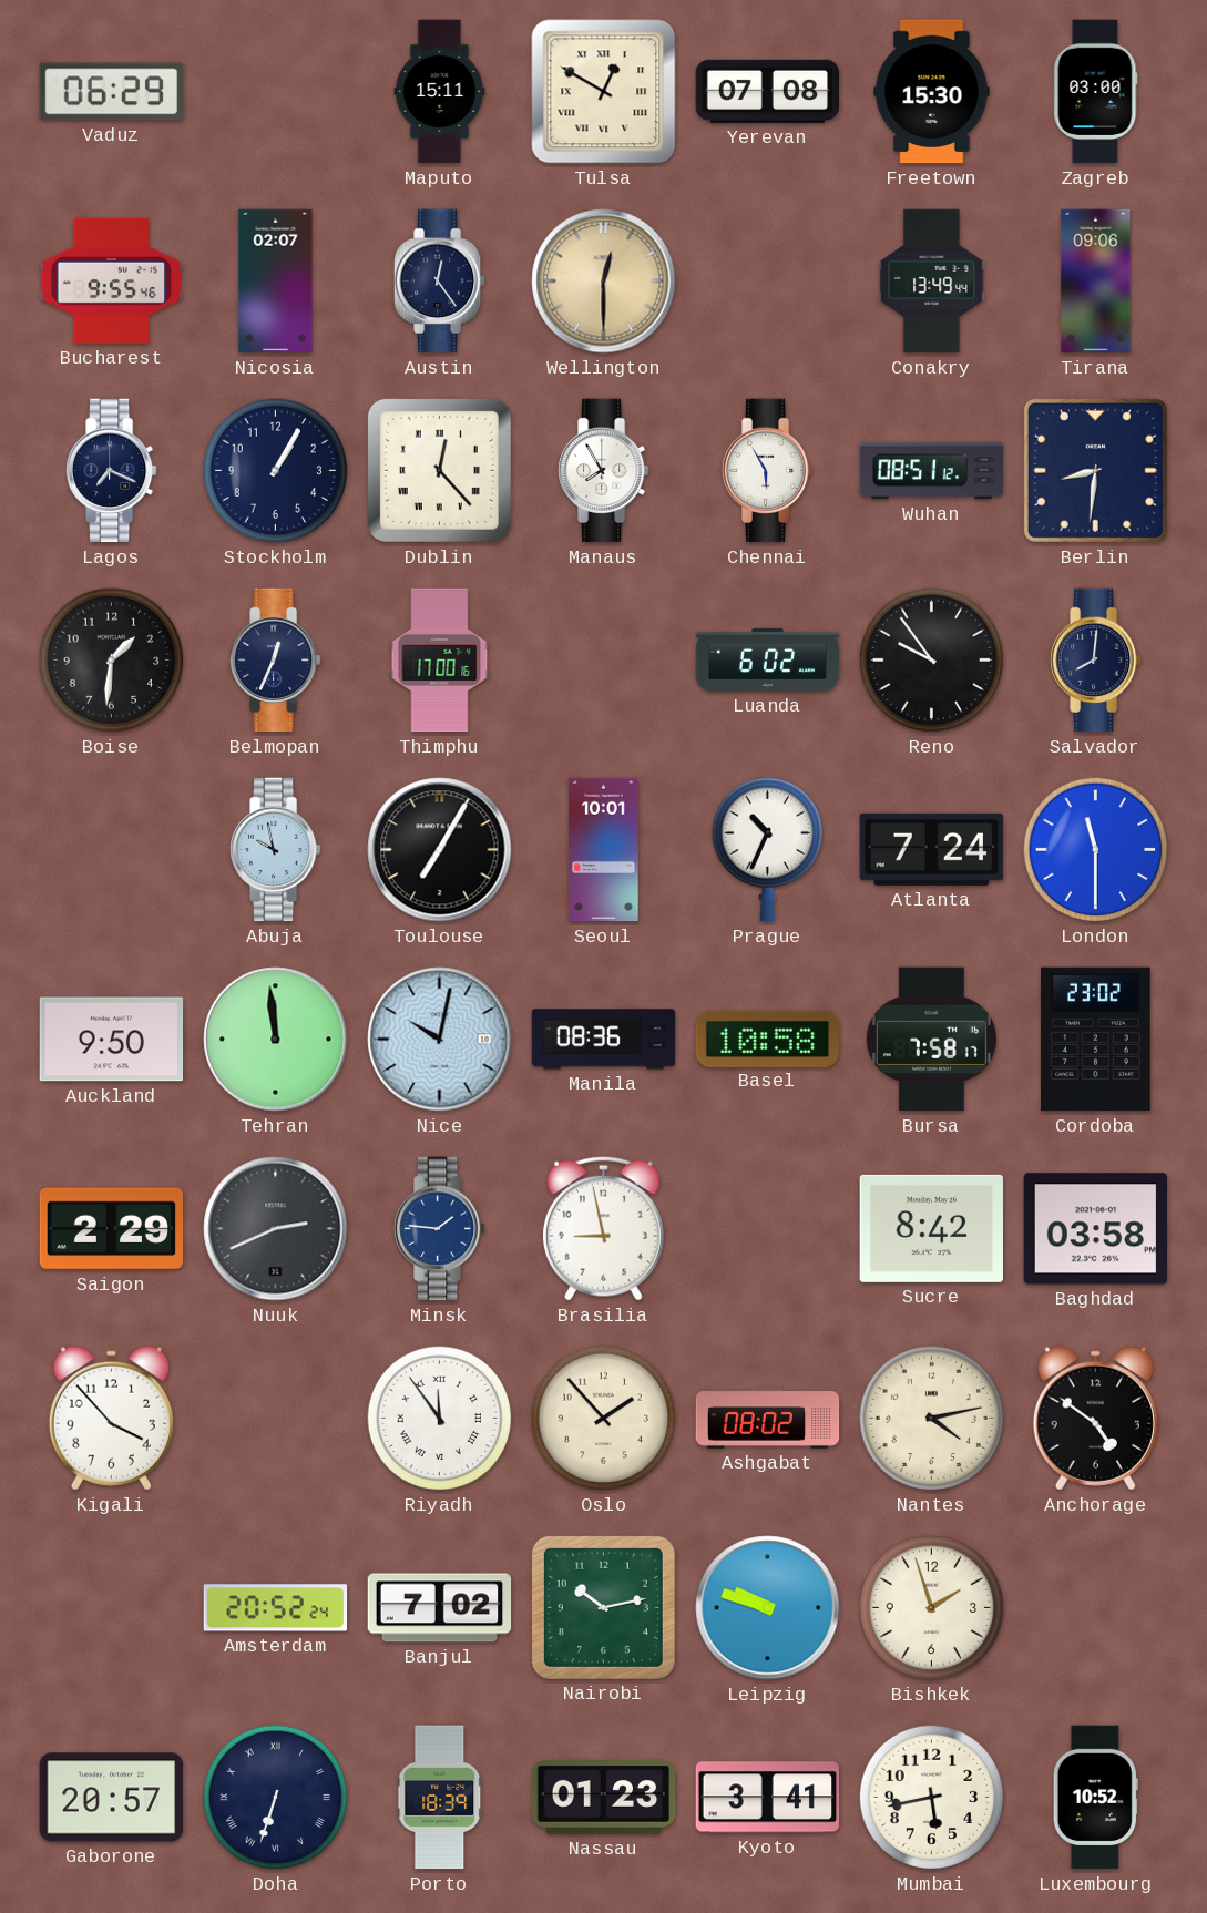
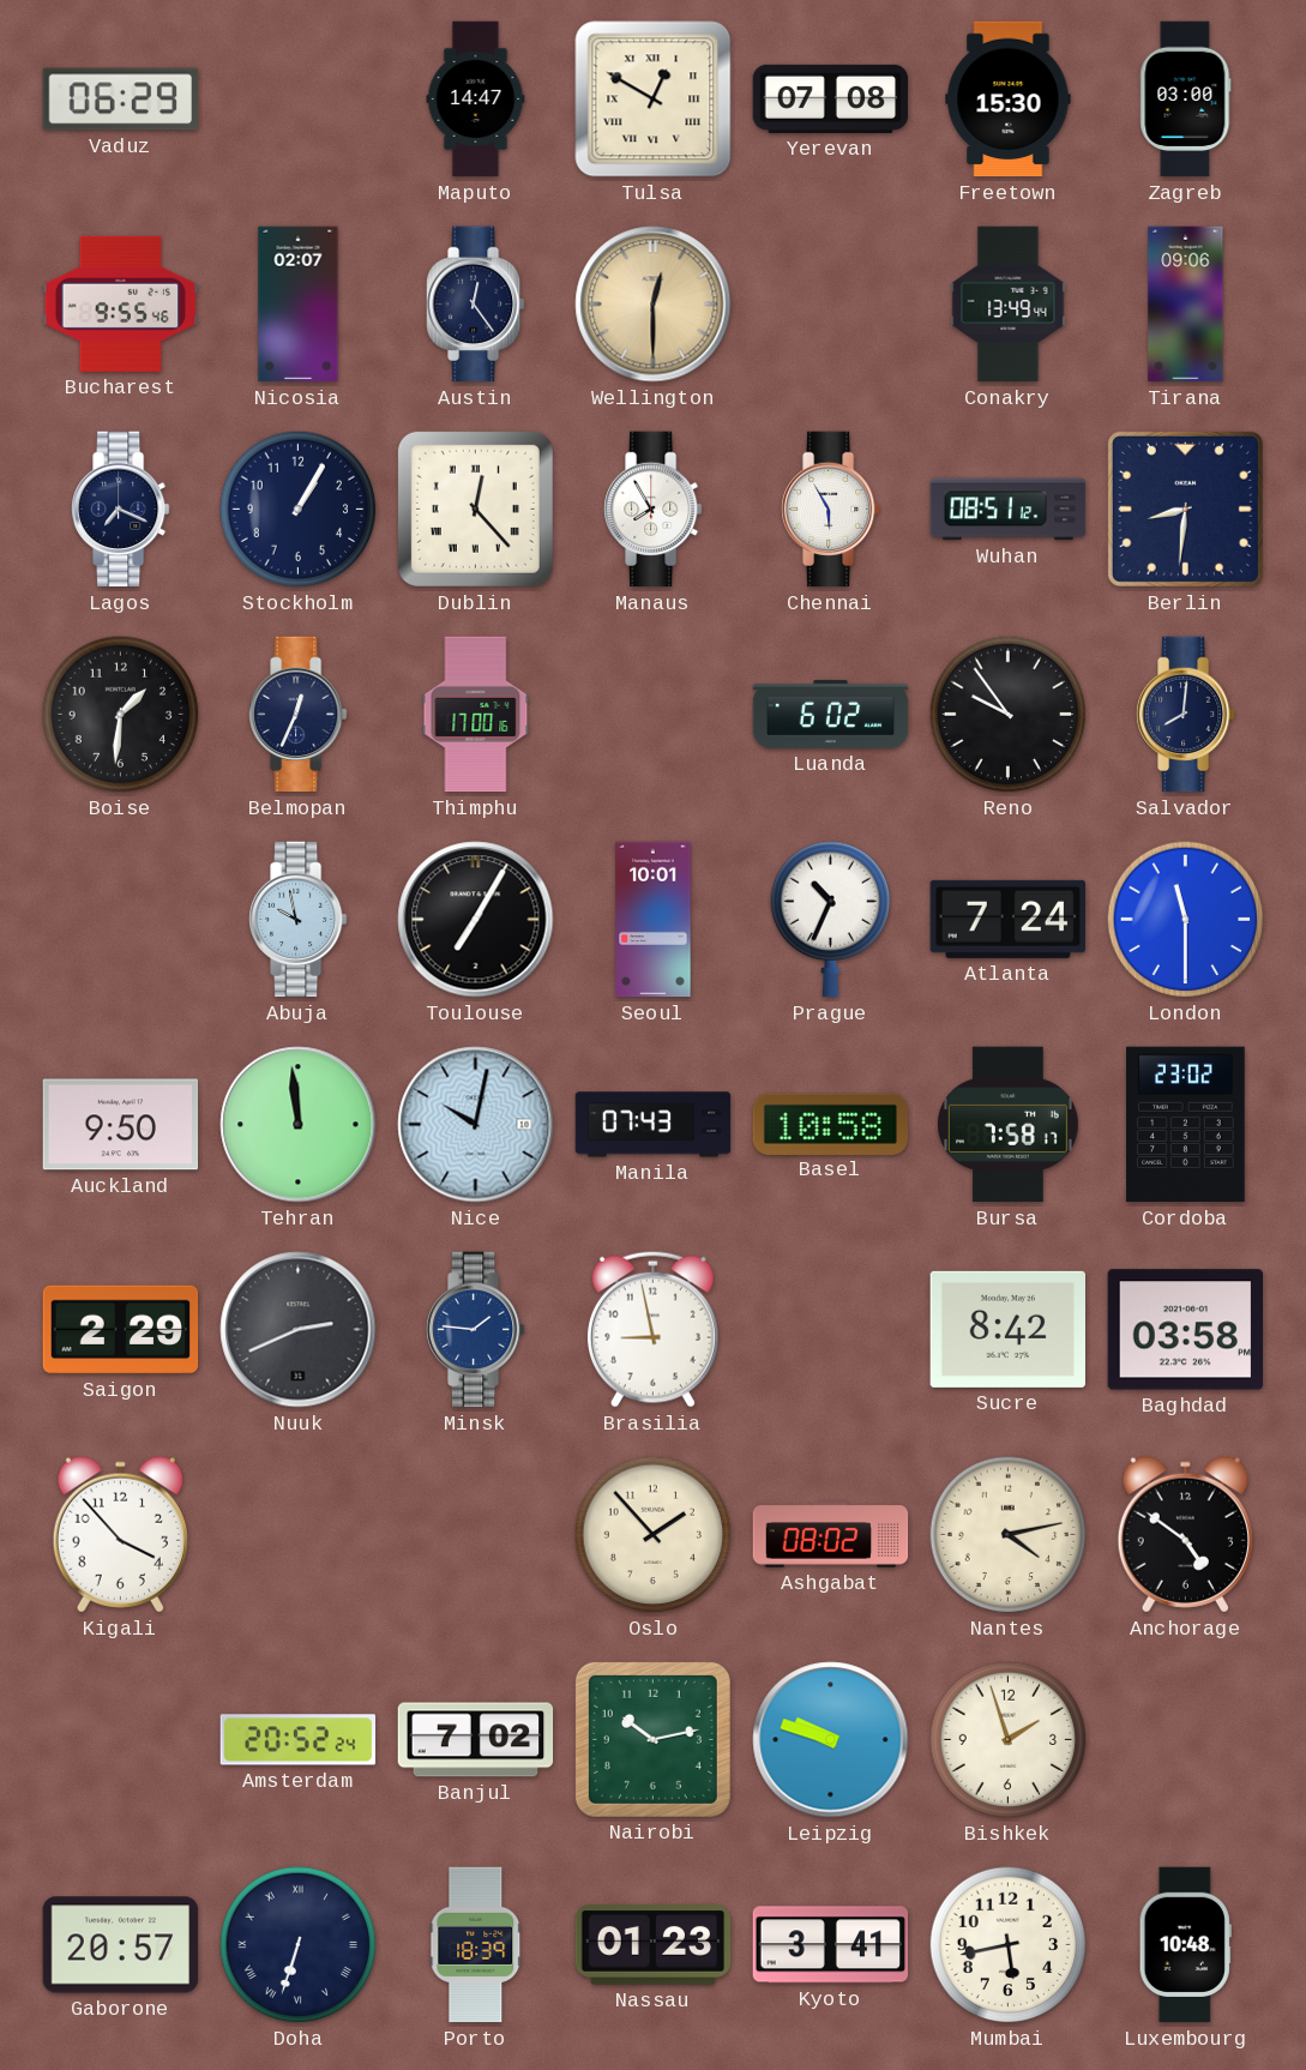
Maputo: 15:11 -> 14:47
Manila: 08:36 -> 07:43
Riyadh: 11:54 -> none
Luxembourg: 10:52 -> 10:48
